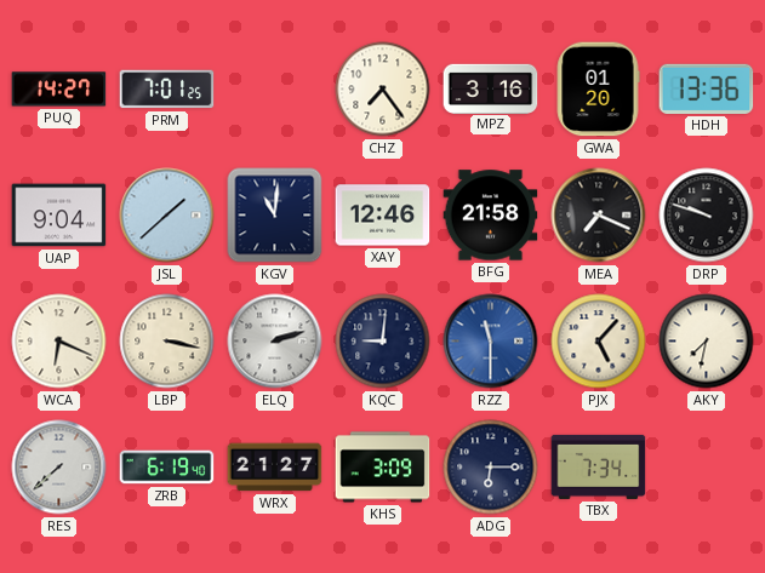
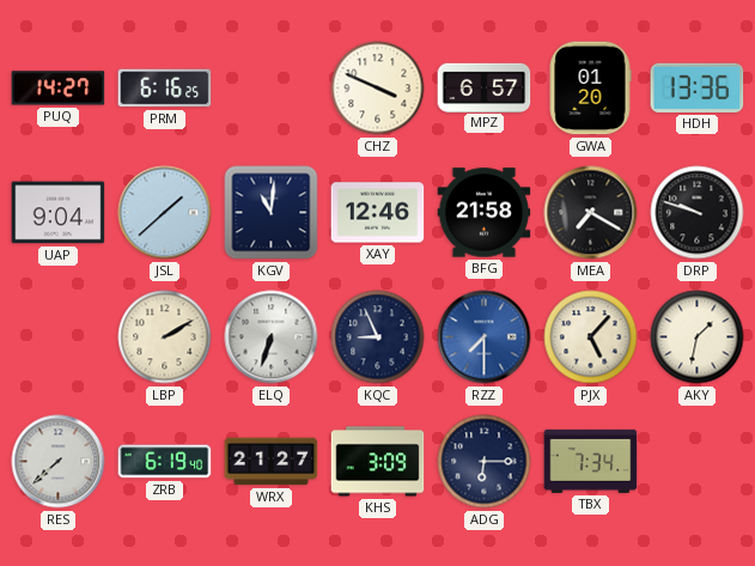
PRM: 7:01 -> 6:16
CHZ: 7:24 -> 3:49
MPZ: 3:16 -> 6:57
MEA: 7:19 -> 7:20
WCA: 6:19 -> none
LBP: 3:17 -> 2:10
ELQ: 2:12 -> 6:33
KQC: 9:01 -> 8:56
RZZ: 11:30 -> 7:30
AKY: 7:32 -> 1:32
